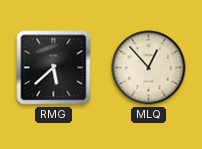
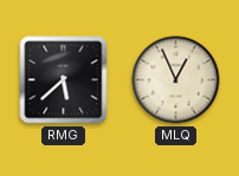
MLQ: 12:53 -> 12:56
